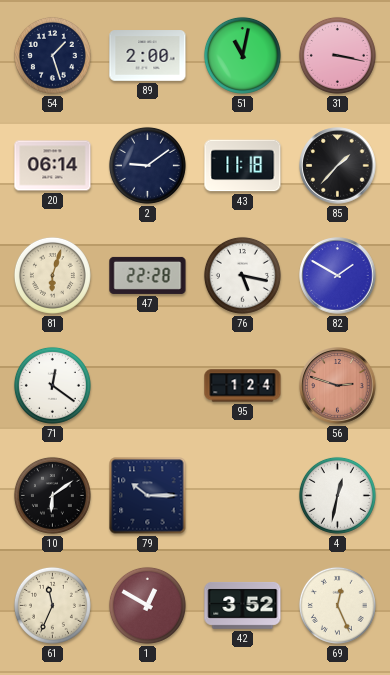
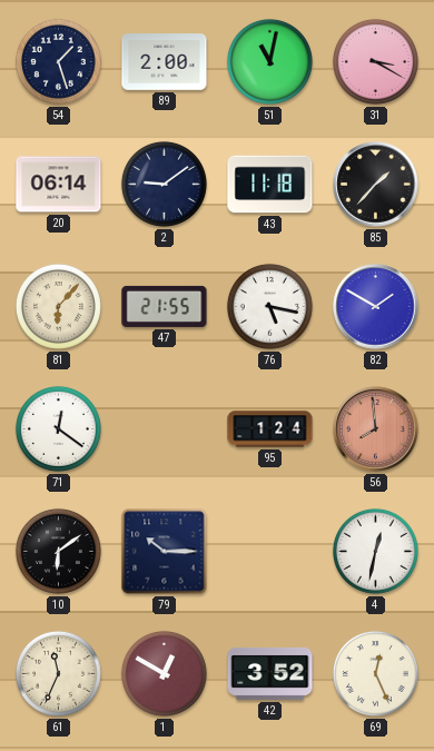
31: 3:17 -> 3:20
81: 6:03 -> 6:07
47: 22:28 -> 21:55
56: 2:48 -> 7:59
